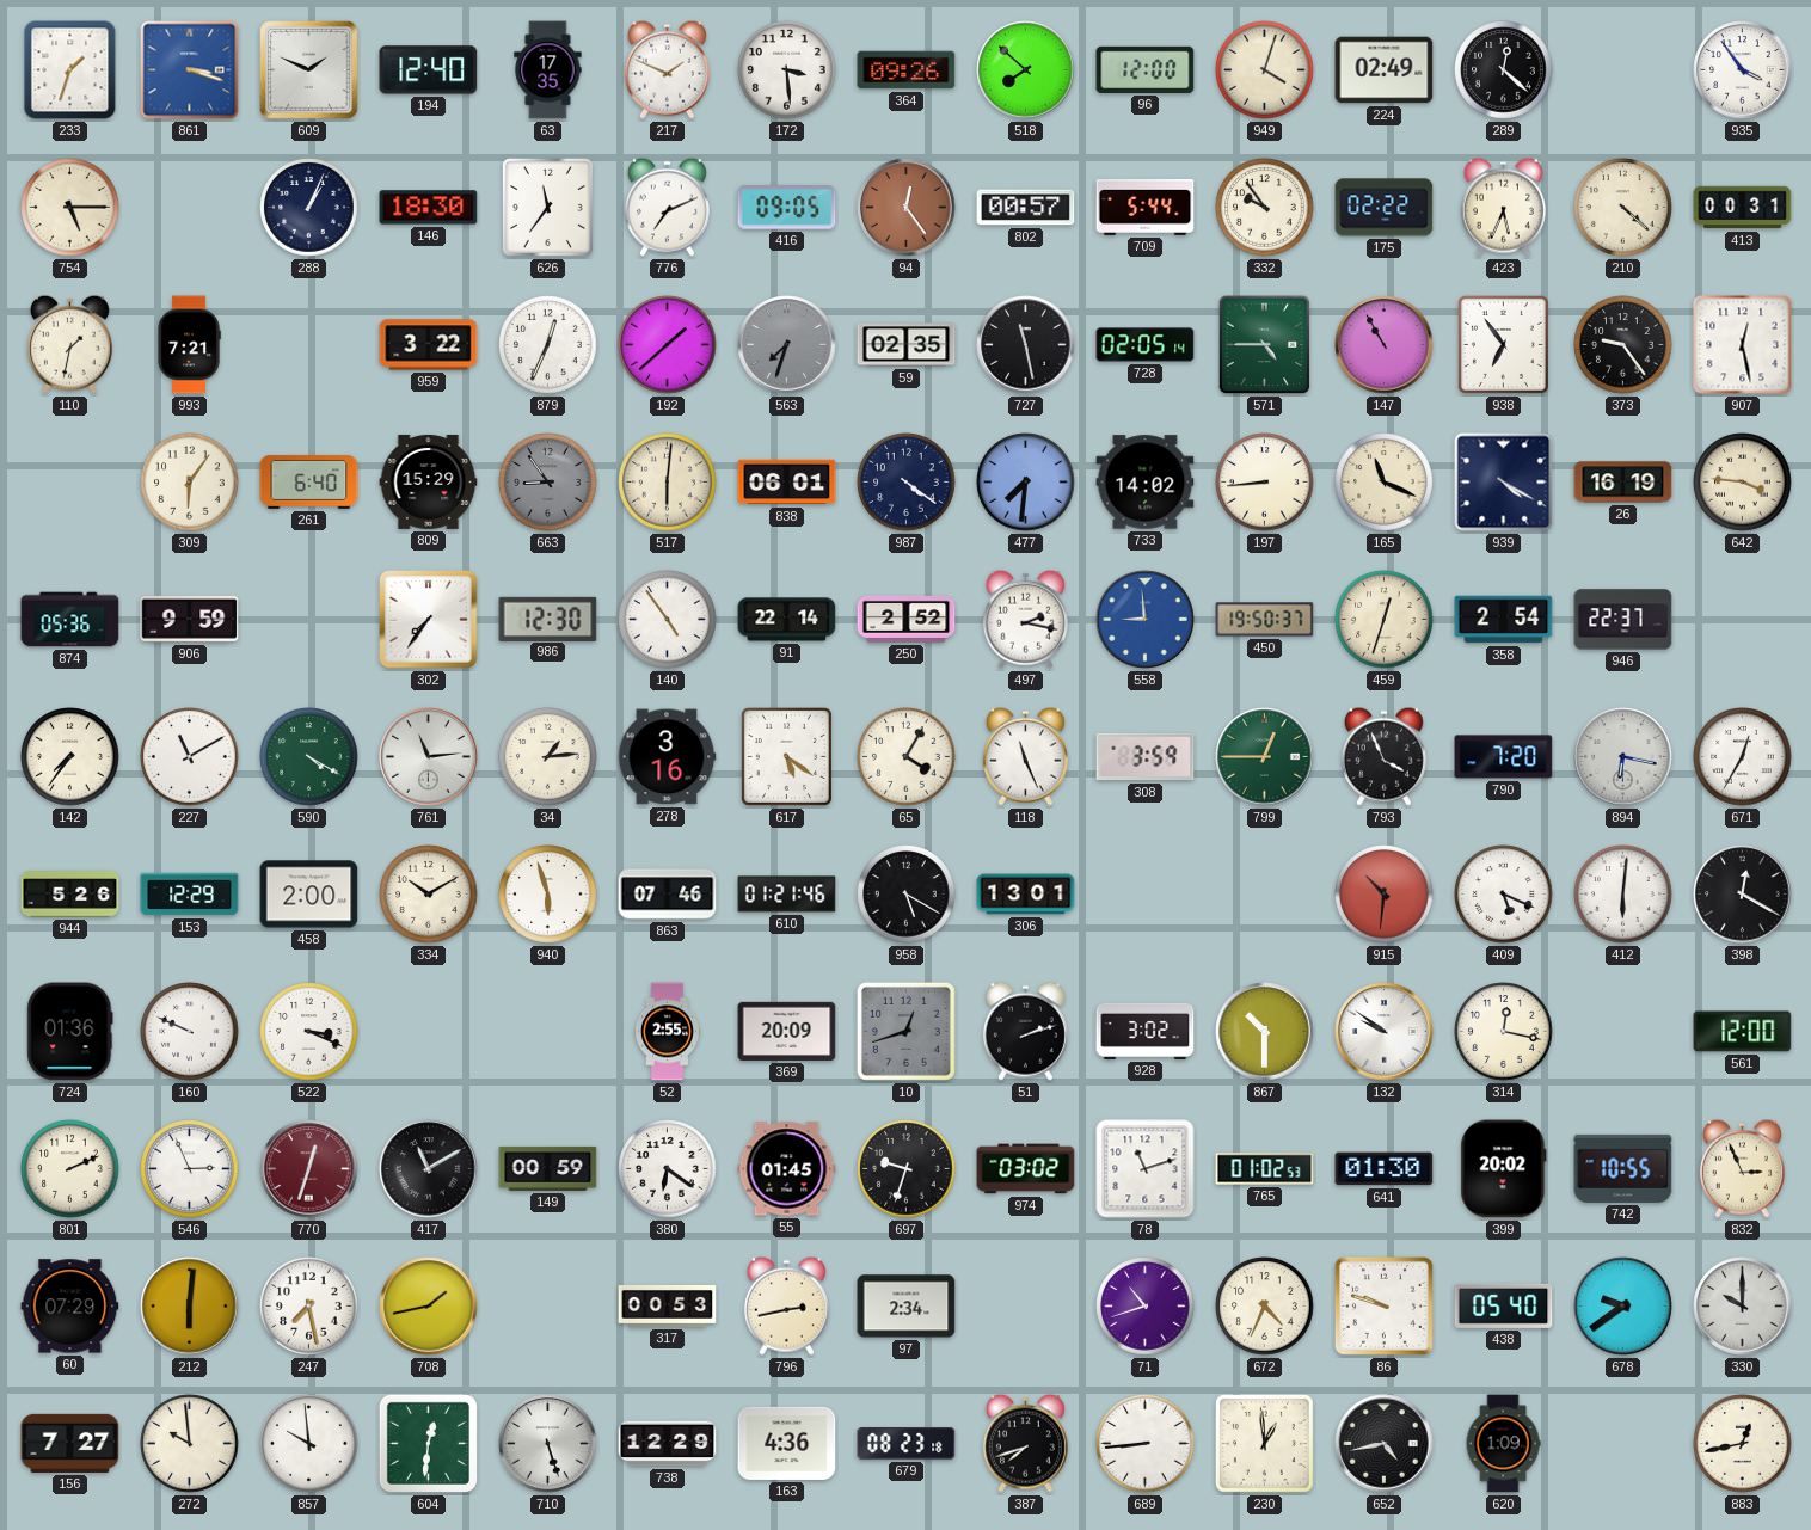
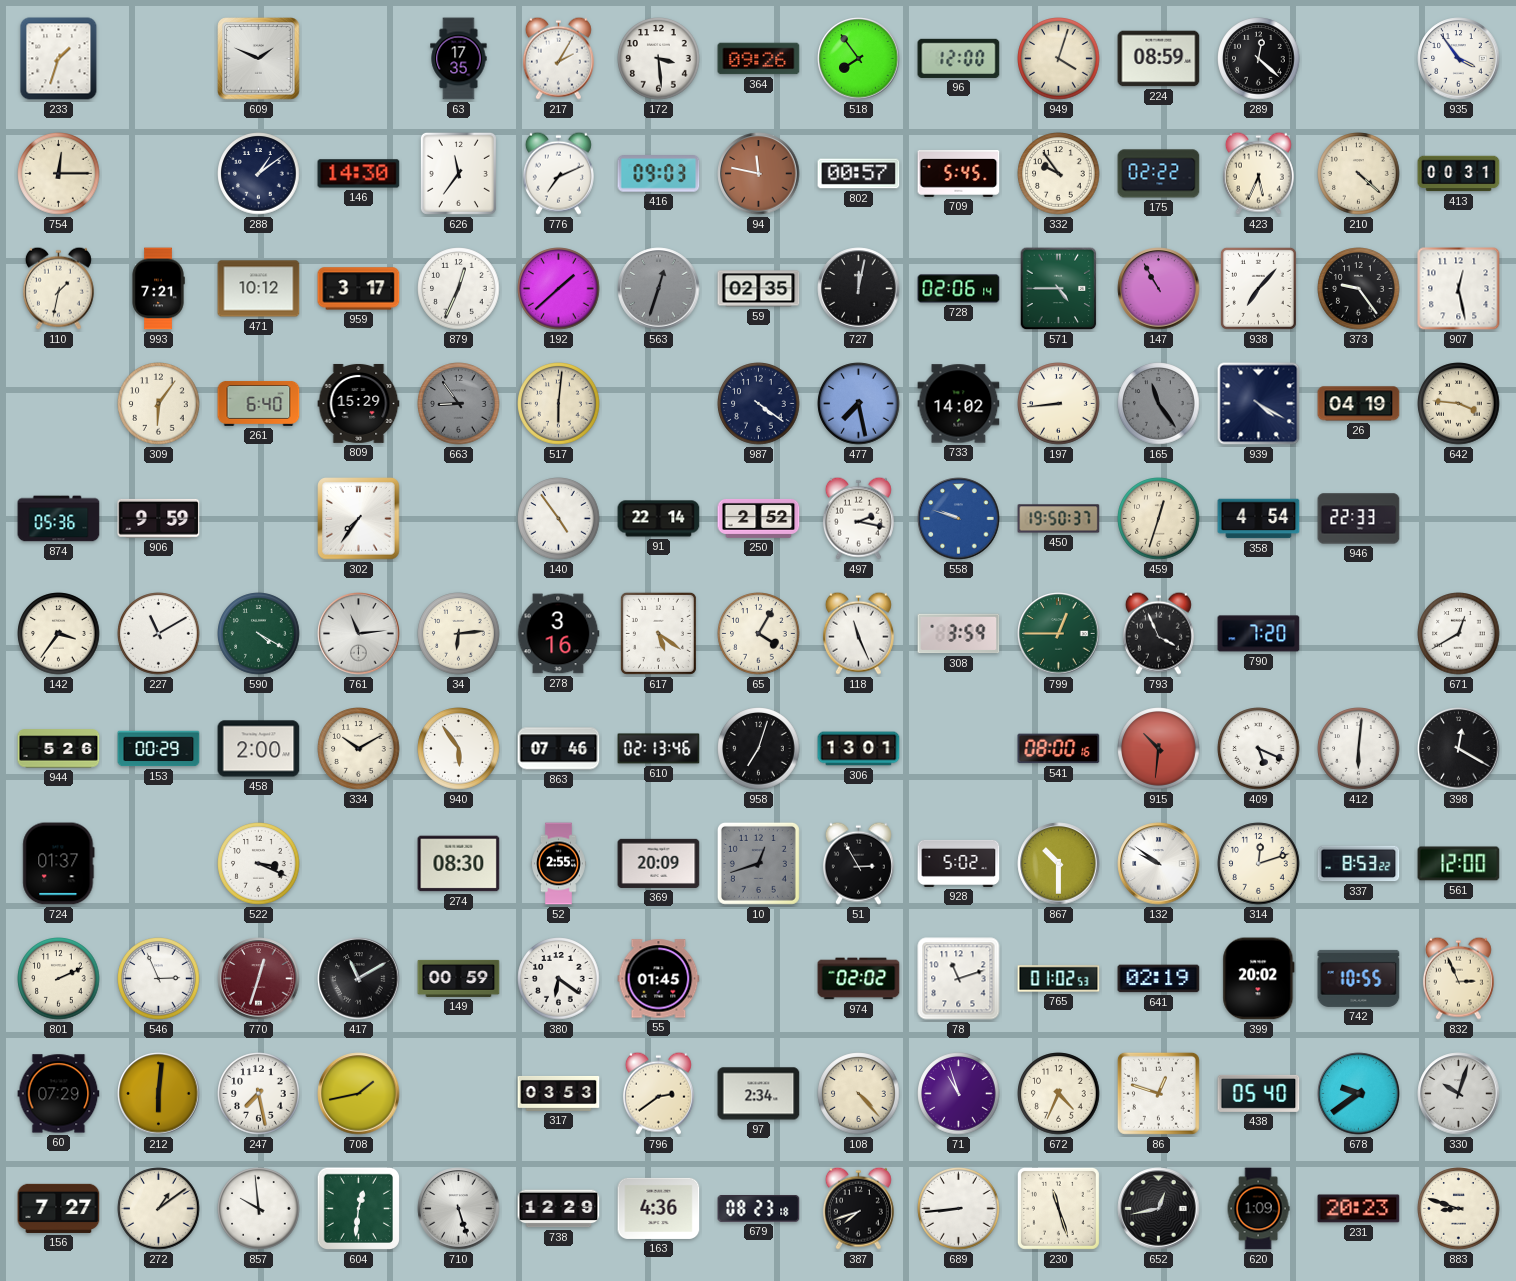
861: 3:18 -> none
194: 12:40 -> none
217: 1:49 -> 2:05
518: 7:52 -> 7:54
224: 02:49 -> 08:59
754: 5:15 -> 12:15
288: 1:04 -> 1:09
146: 18:30 -> 14:30
416: 09:05 -> 09:03
94: 12:24 -> 11:47
709: 5:44 -> 5:45
471: none -> 10:12
959: 3:22 -> 3:17
563: 7:33 -> 12:33
727: 11:28 -> 12:02
728: 02:05 -> 02:06
938: 6:54 -> 7:07
838: 06:01 -> none
477: 7:31 -> 7:28
165: 11:19 -> 11:24
165 dial: cream -> grey
26: 16:19 -> 04:19
986: 12:30 -> none
558: 8:59 -> 9:48
358: 2:54 -> 4:54
946: 22:37 -> 22:33
142: 7:36 -> 3:36
34: 1:14 -> 6:14
894: 6:17 -> none
671: 12:35 -> 12:40
153: 12:29 -> 00:29
940: 5:57 -> 5:54
610: 01:21 -> 02:13
958: 5:20 -> 7:03
541: none -> 08:00
724: 01:36 -> 01:37
160: 9:49 -> none
274: none -> 08:30
51: 2:12 -> 2:55
928: 3:02 -> 5:02
314: 12:17 -> 12:12
337: none -> 8:53
697: 9:33 -> none
974: 03:02 -> 02:02
641: 01:30 -> 02:19
317: 00:53 -> 03:53
796: 2:43 -> 2:39
108: none -> 4:23
71: 10:42 -> 10:57
86: 9:48 -> 12:48
330: 10:00 -> 10:03
272: 9:59 -> 1:09
230: 12:59 -> 11:27
652: 4:43 -> 12:43
231: none -> 20:23
883: 12:43 -> 8:48
